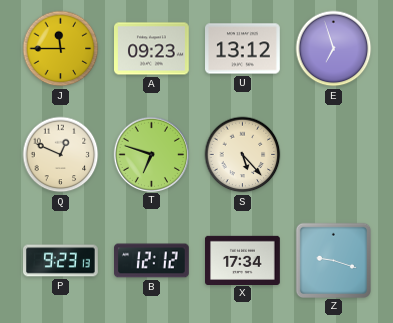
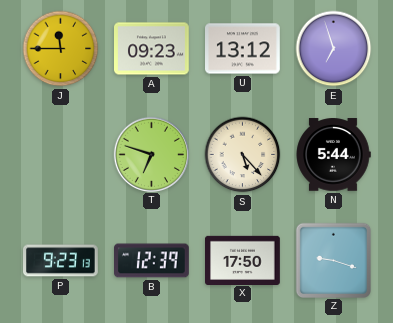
Q: 12:49 -> none
N: none -> 5:44
B: 12:12 -> 12:39
X: 17:34 -> 17:50
